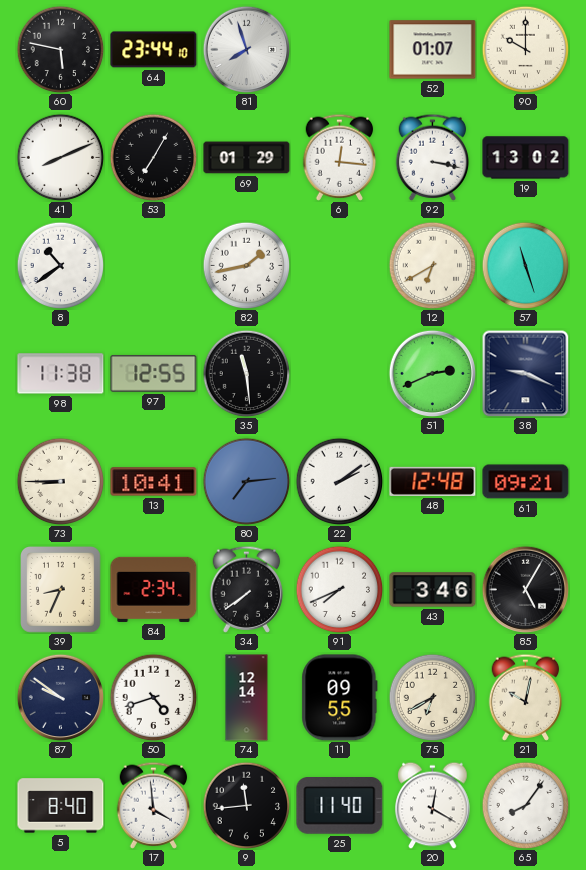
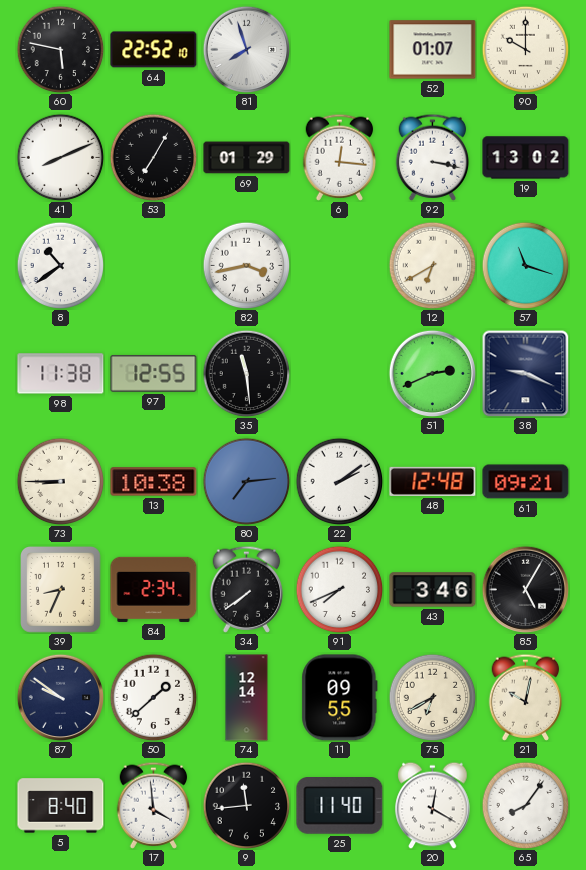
64: 23:44 -> 22:52
82: 1:43 -> 3:43
57: 11:27 -> 11:18
13: 10:41 -> 10:38
50: 4:42 -> 1:38
